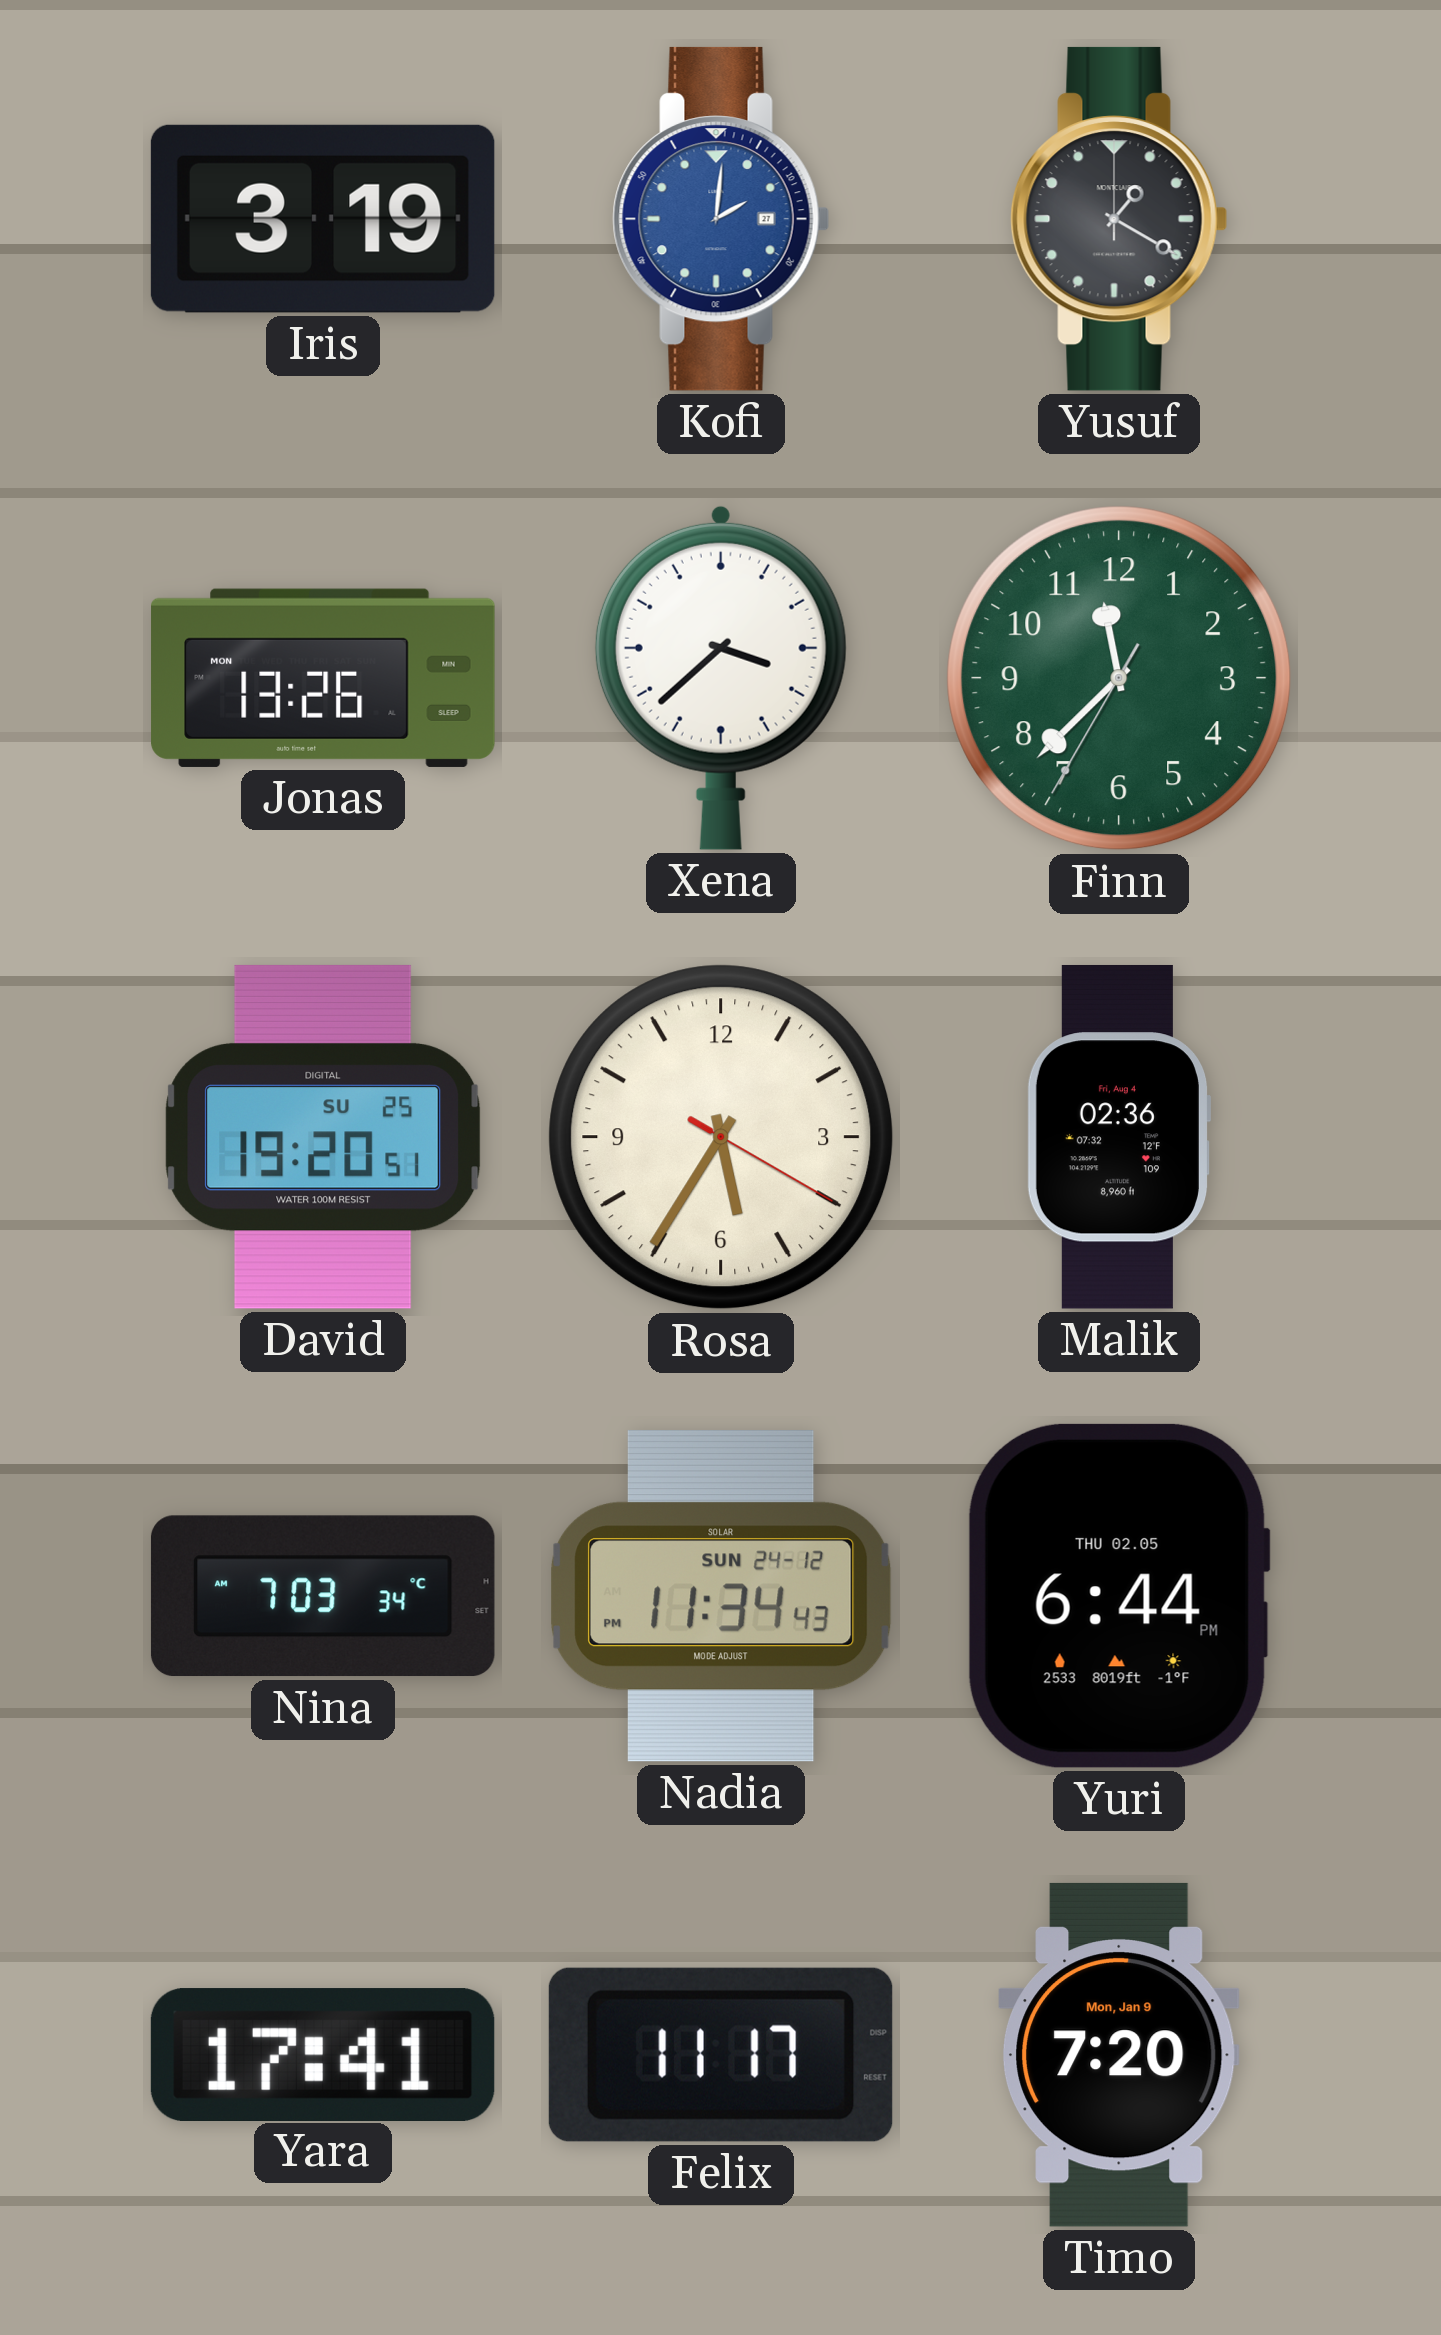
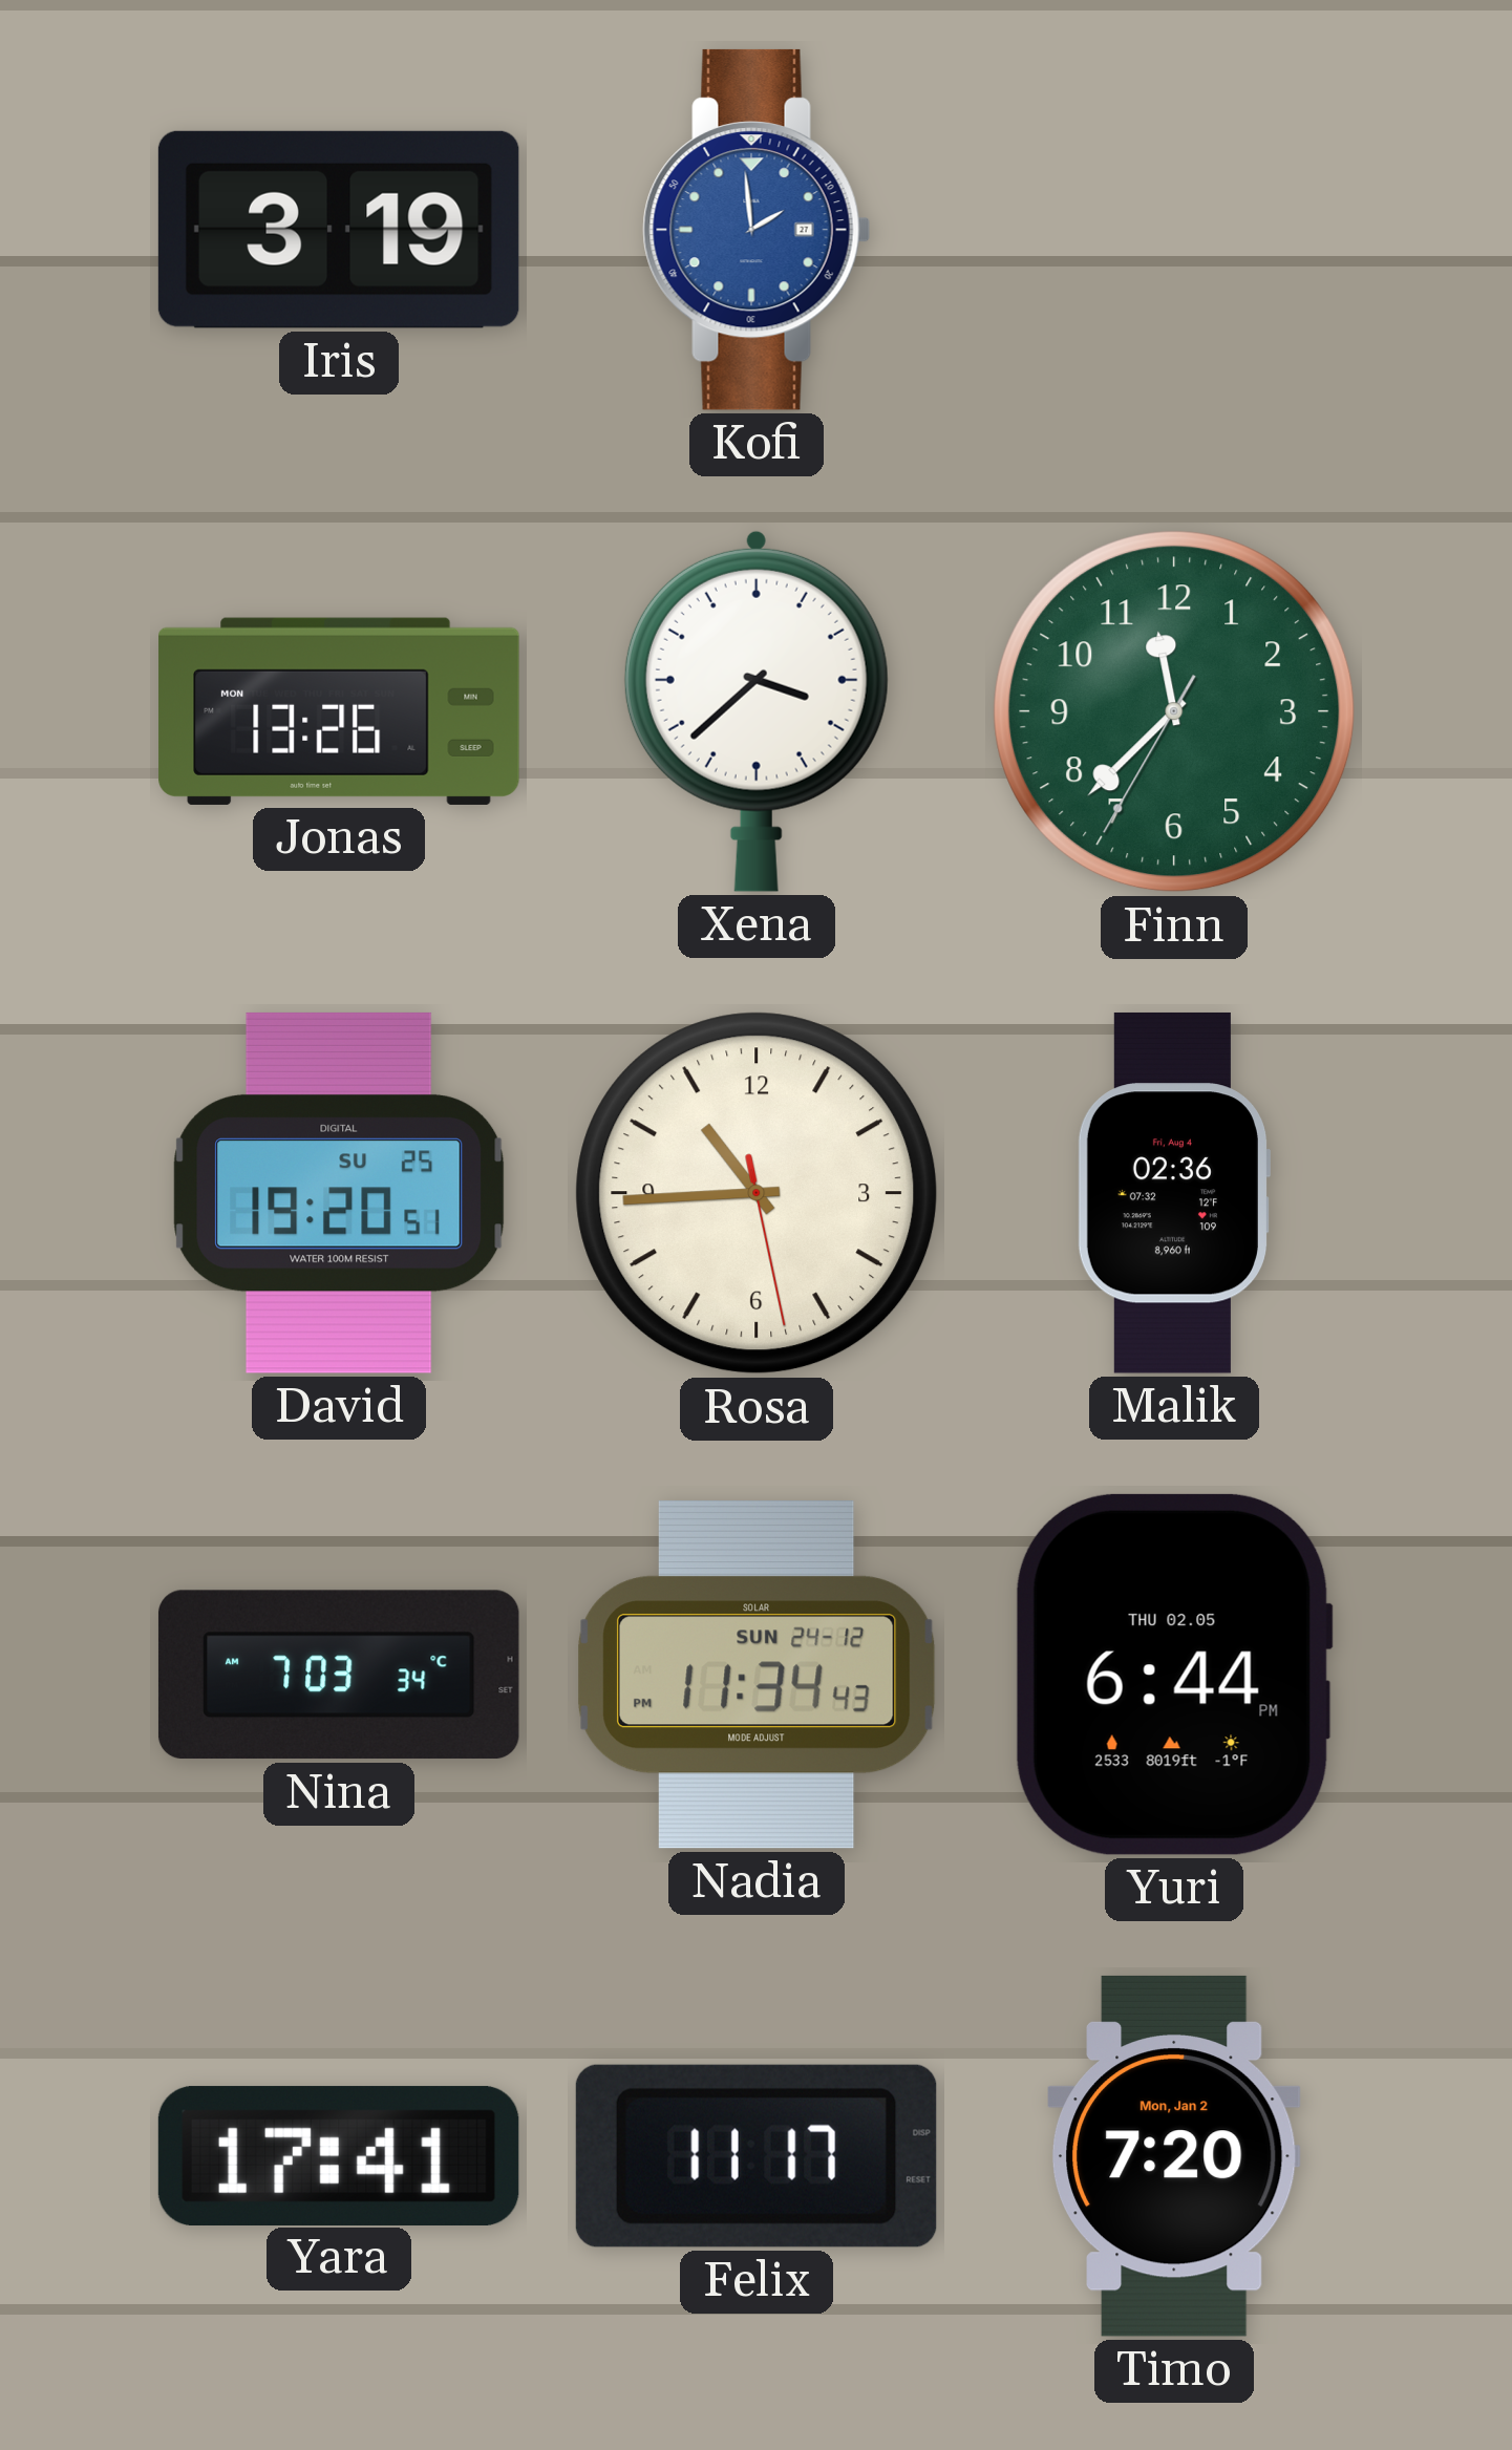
Kofi: 2:01 -> 1:59
Yusuf: 1:20 -> none
Rosa: 5:35 -> 10:44
Timo date: Mon, Jan 9 -> Mon, Jan 2
